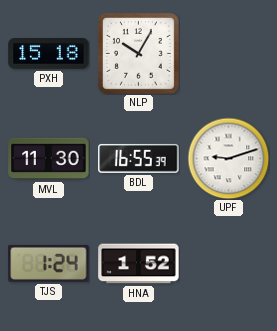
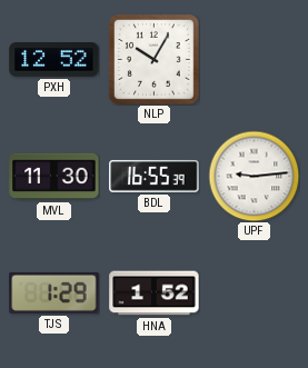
PXH: 15:18 -> 12:52
UPF: 9:12 -> 9:14
TJS: 1:24 -> 1:29
